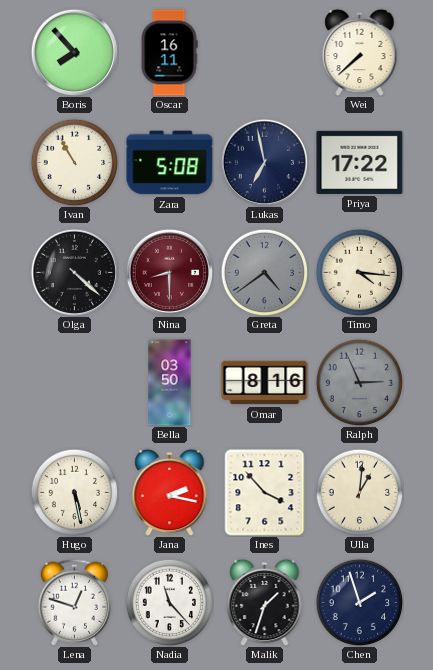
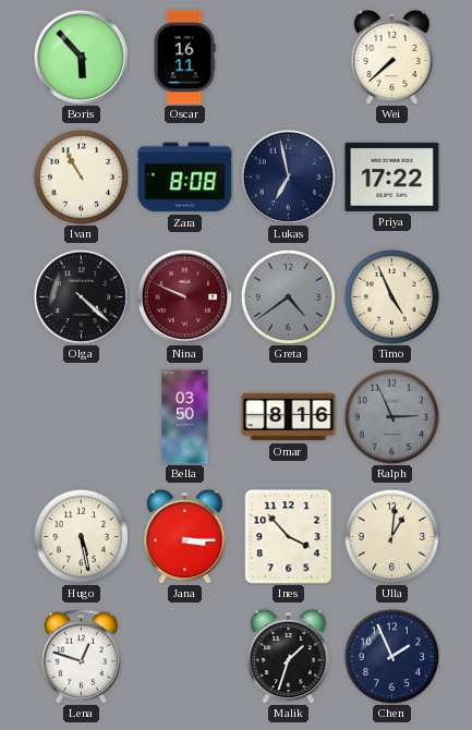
Boris: 7:53 -> 5:53
Zara: 5:08 -> 8:08
Nina: 8:30 -> 9:49
Timo: 4:16 -> 4:56
Jana: 2:17 -> 3:15
Nadia: 11:23 -> none
Chen: 1:57 -> 1:56
